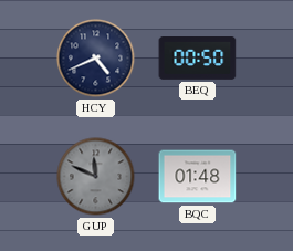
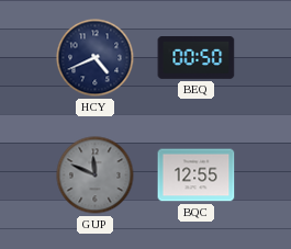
BQC: 01:48 -> 12:55
